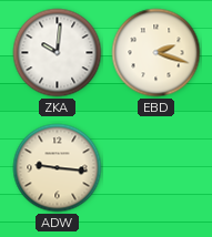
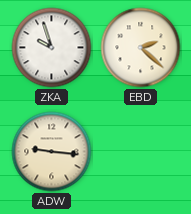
ZKA: 10:01 -> 9:57
EBD: 2:18 -> 2:22
